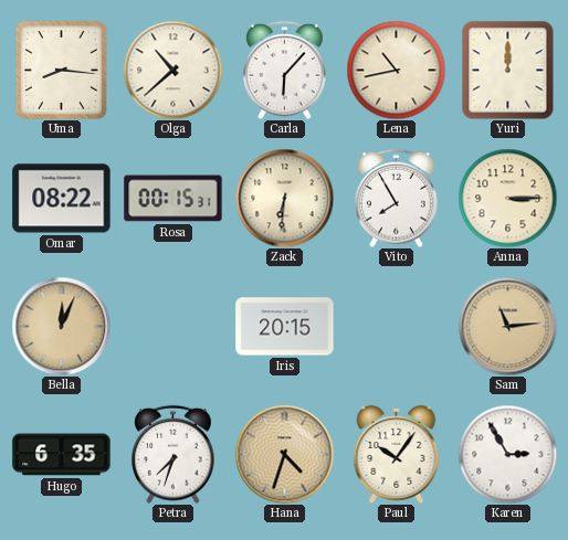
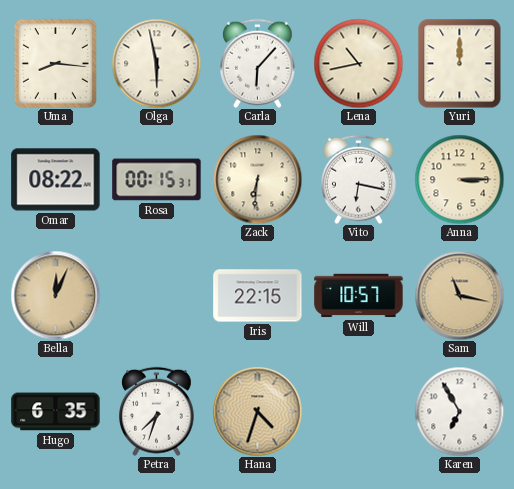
Olga: 10:38 -> 5:58
Vito: 7:55 -> 6:17
Iris: 20:15 -> 22:15
Will: none -> 10:57
Sam: 11:14 -> 11:17
Paul: 10:06 -> none
Karen: 2:55 -> 6:55
